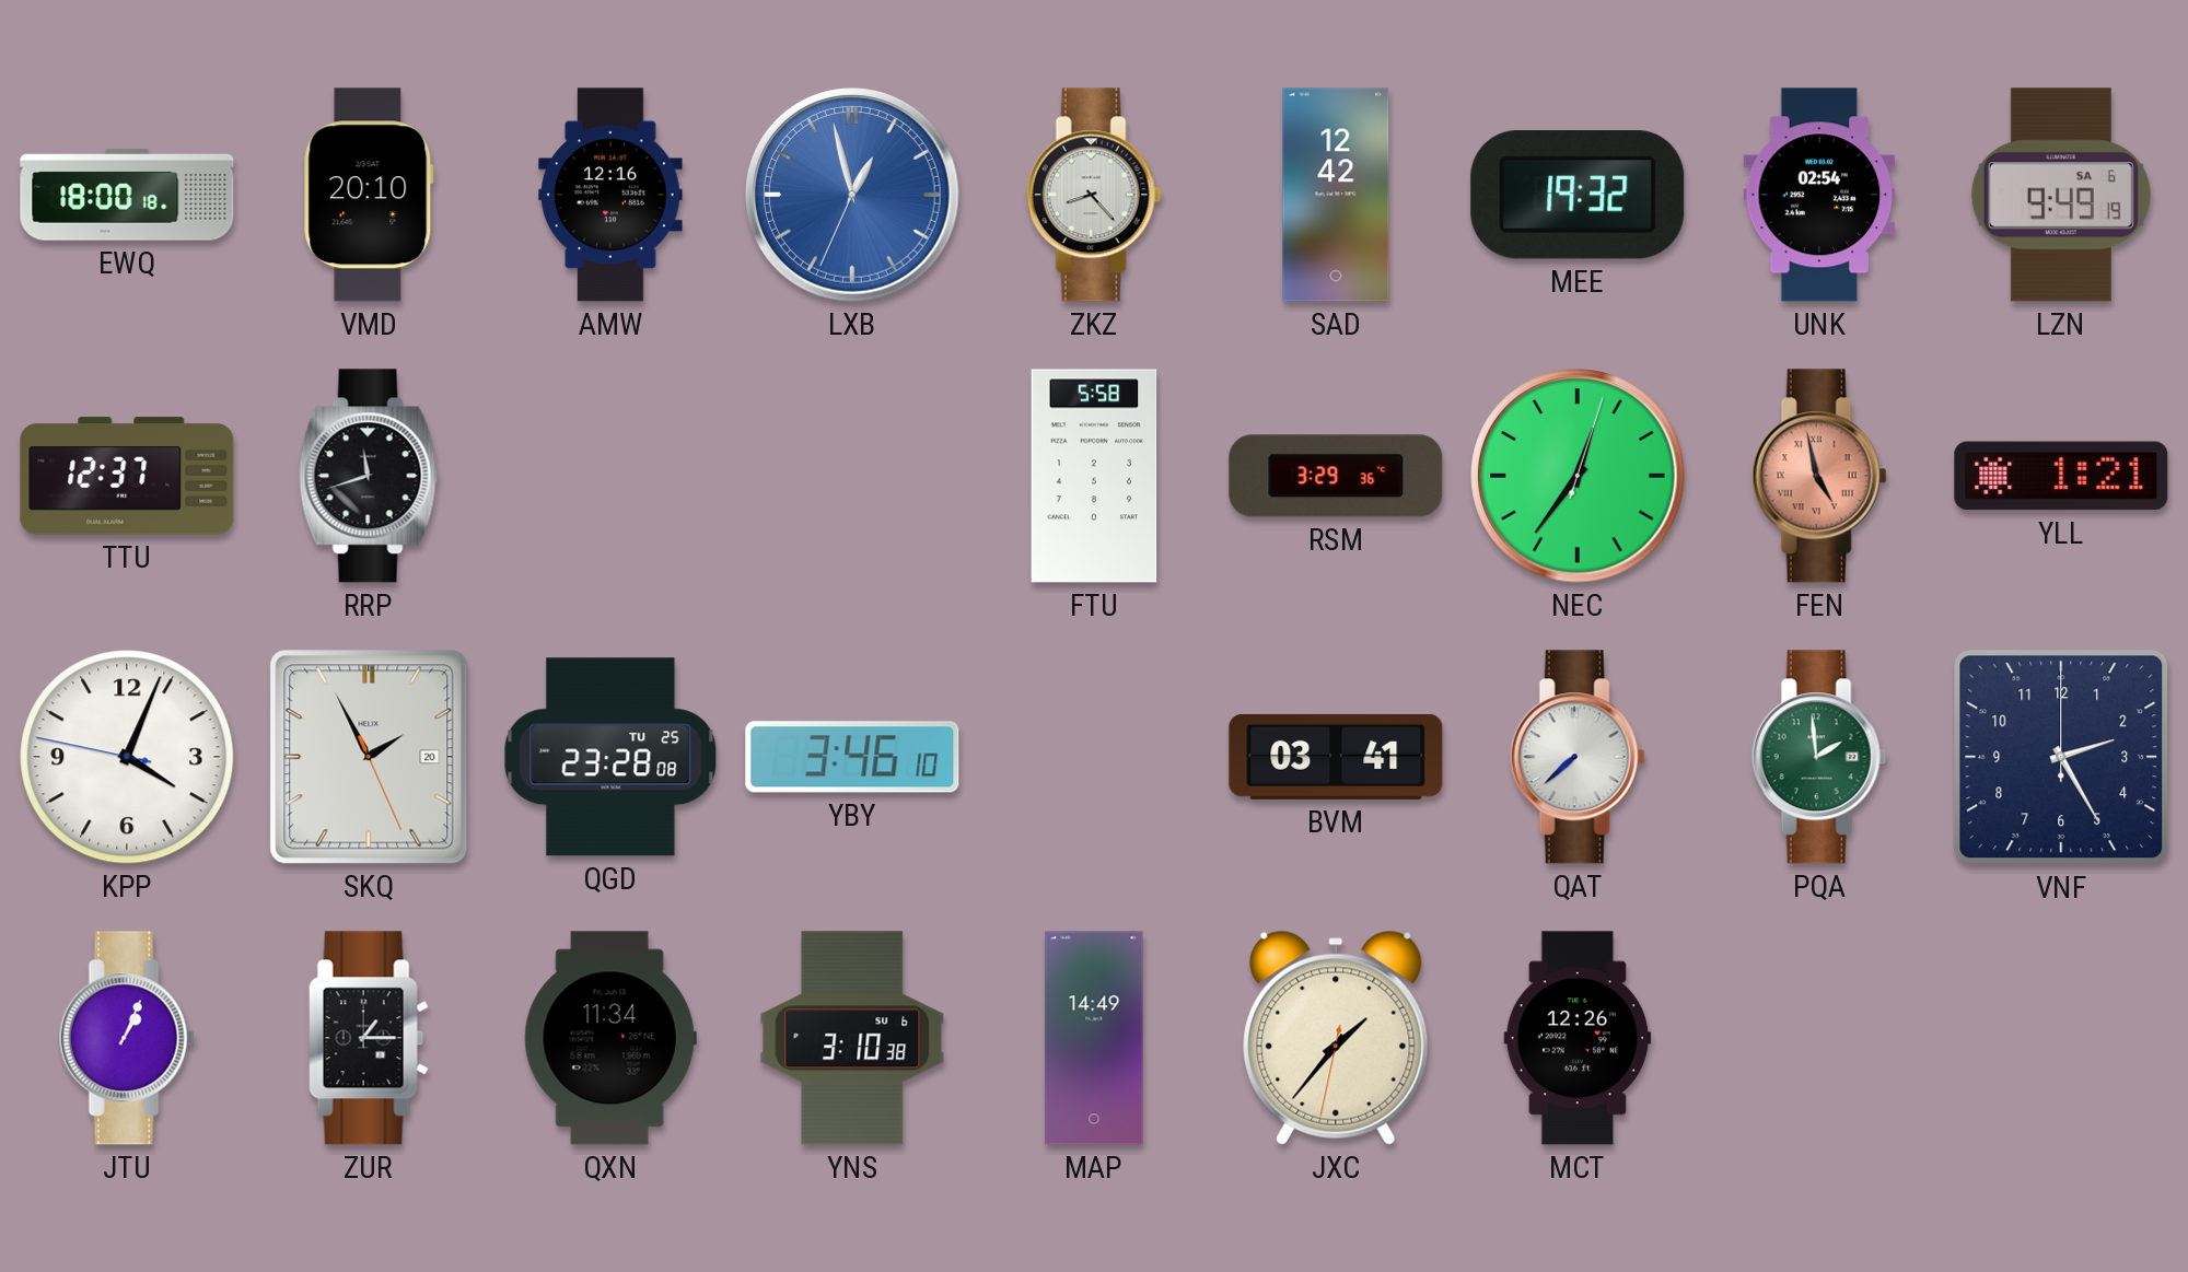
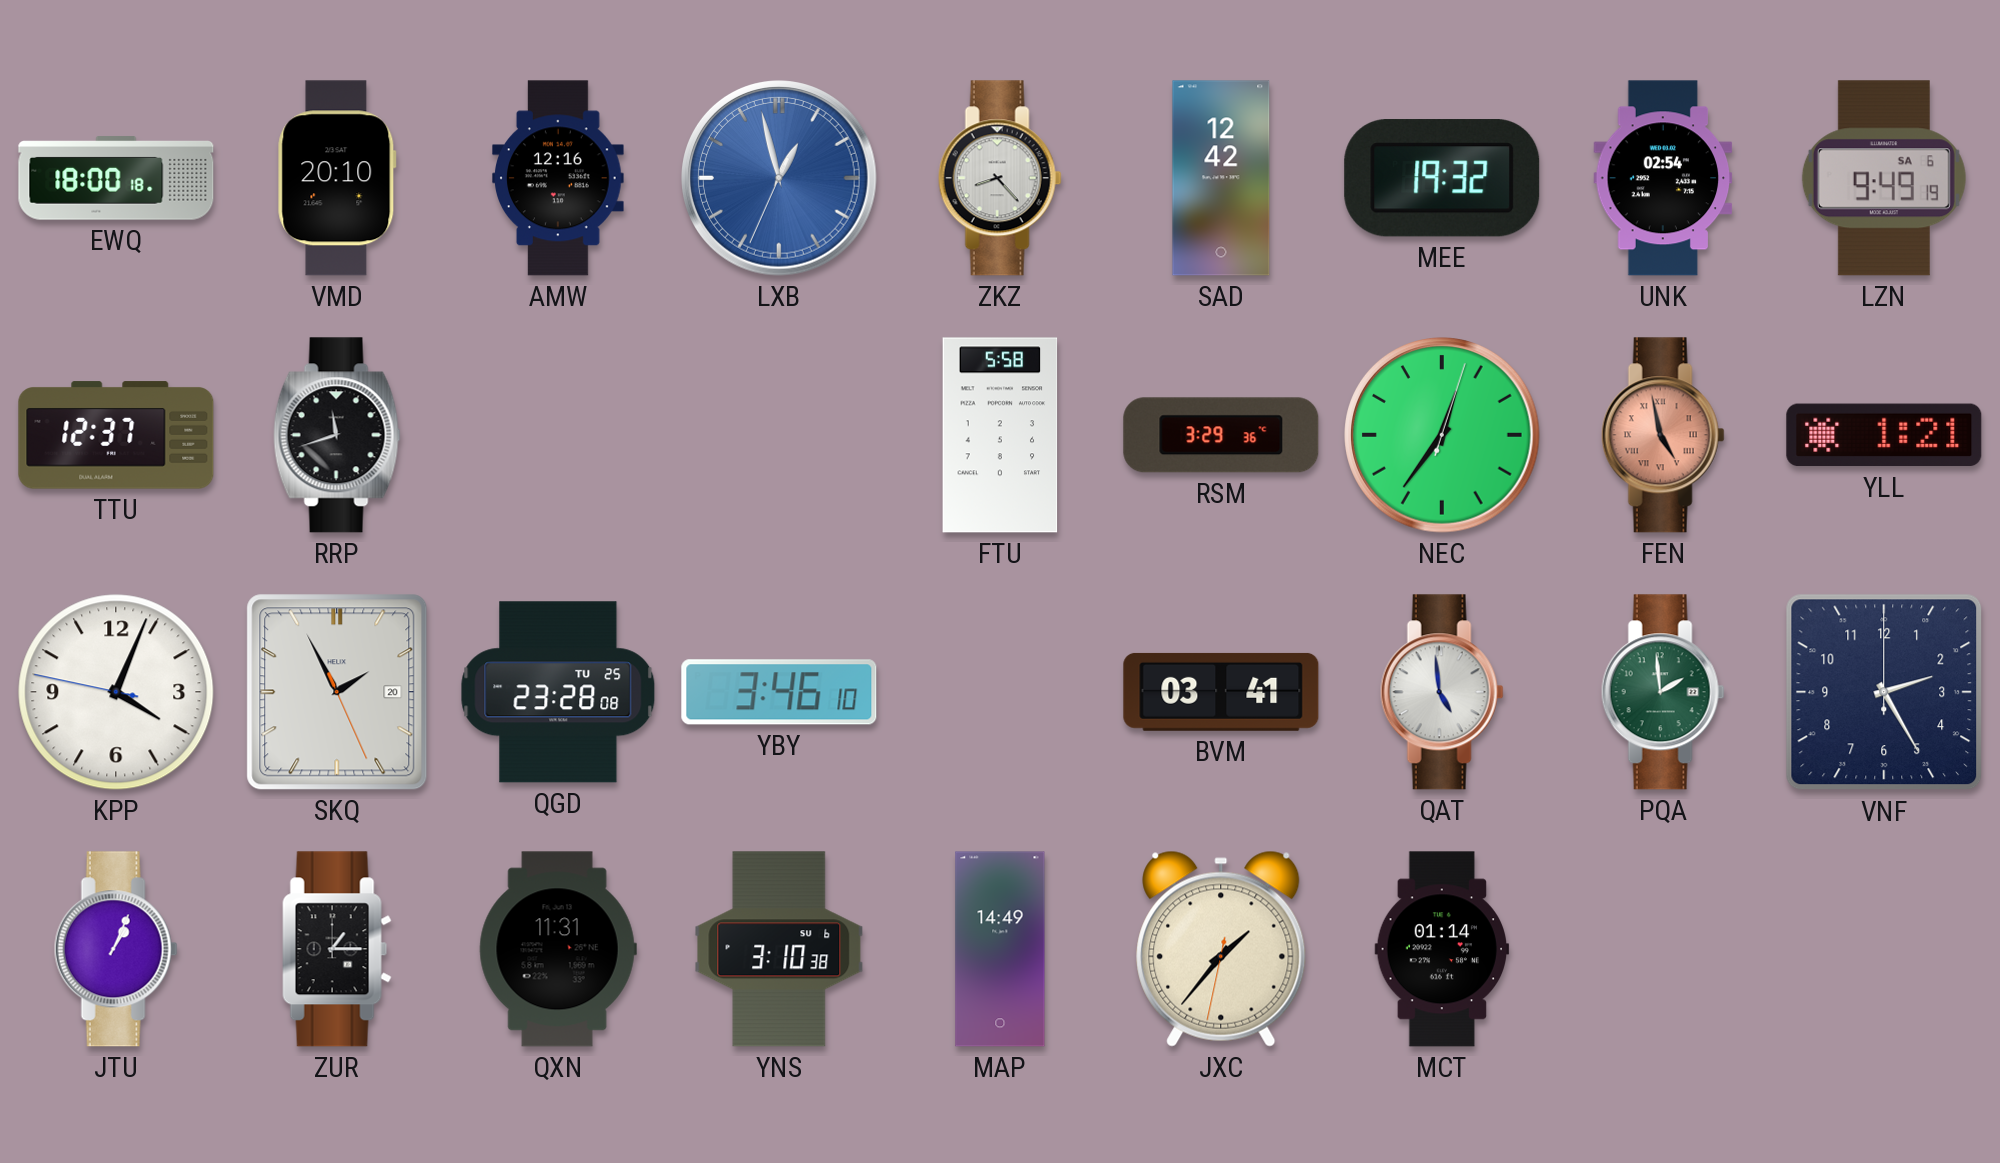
QAT: 7:38 -> 4:59
QXN: 11:34 -> 11:31
MCT: 12:26 -> 01:14
